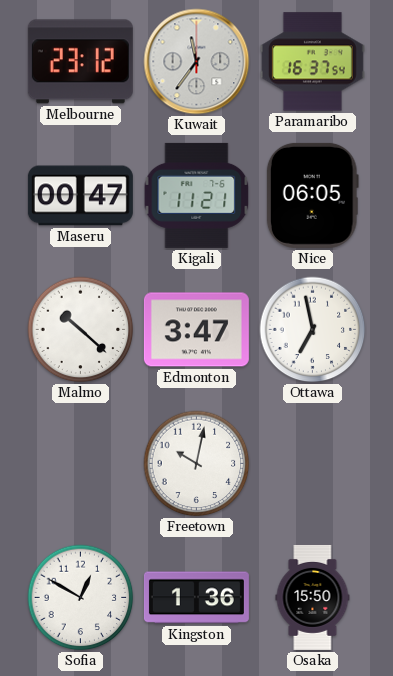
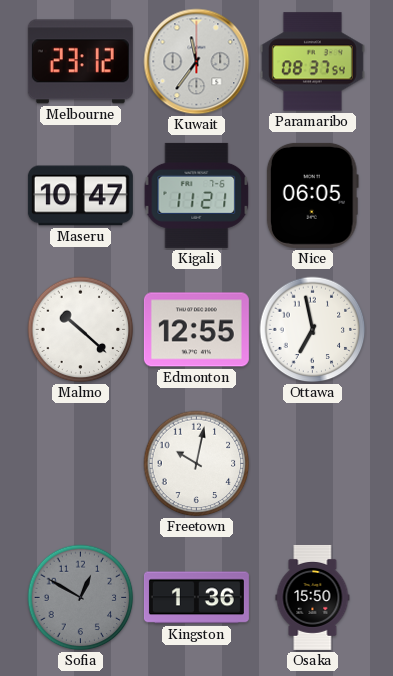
Paramaribo: 16:37 -> 08:37
Maseru: 00:47 -> 10:47
Edmonton: 3:47 -> 12:55
Sofia dial: white -> grey
